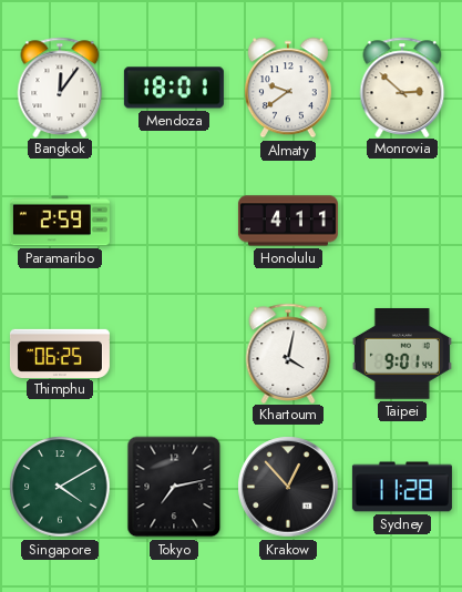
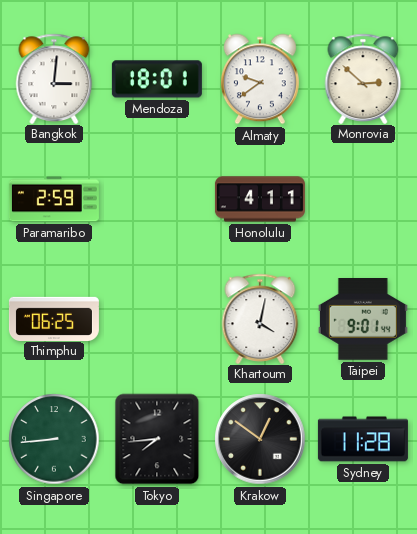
Bangkok: 12:06 -> 3:01
Singapore: 4:10 -> 8:44
Tokyo: 7:13 -> 7:44
Krakow: 12:53 -> 12:51
